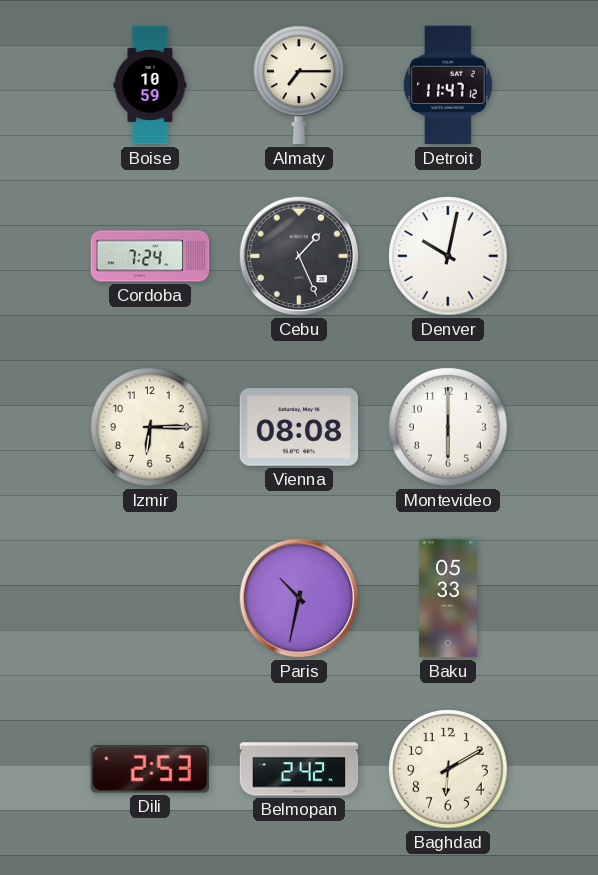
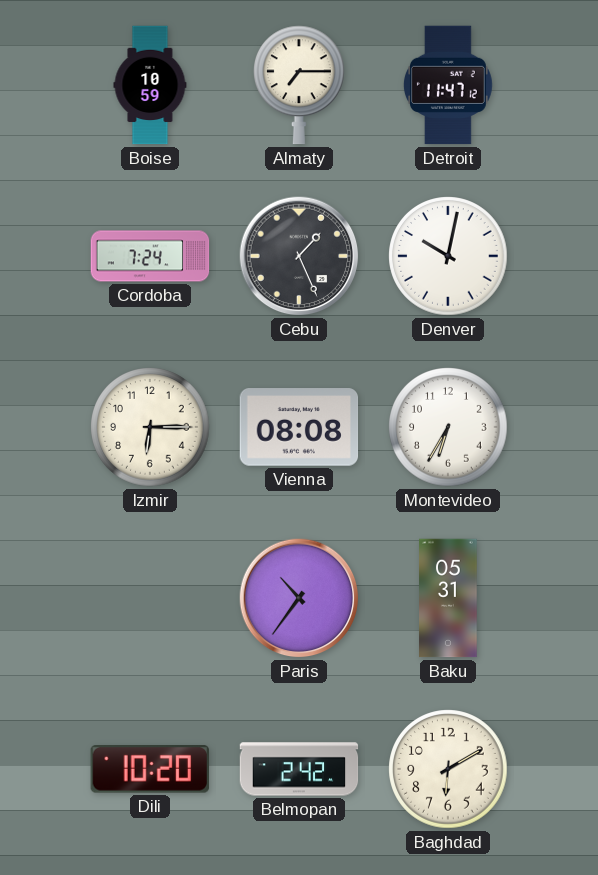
Montevideo: 6:00 -> 6:35
Paris: 10:32 -> 10:36
Baku: 05:33 -> 05:31
Dili: 2:53 -> 10:20
